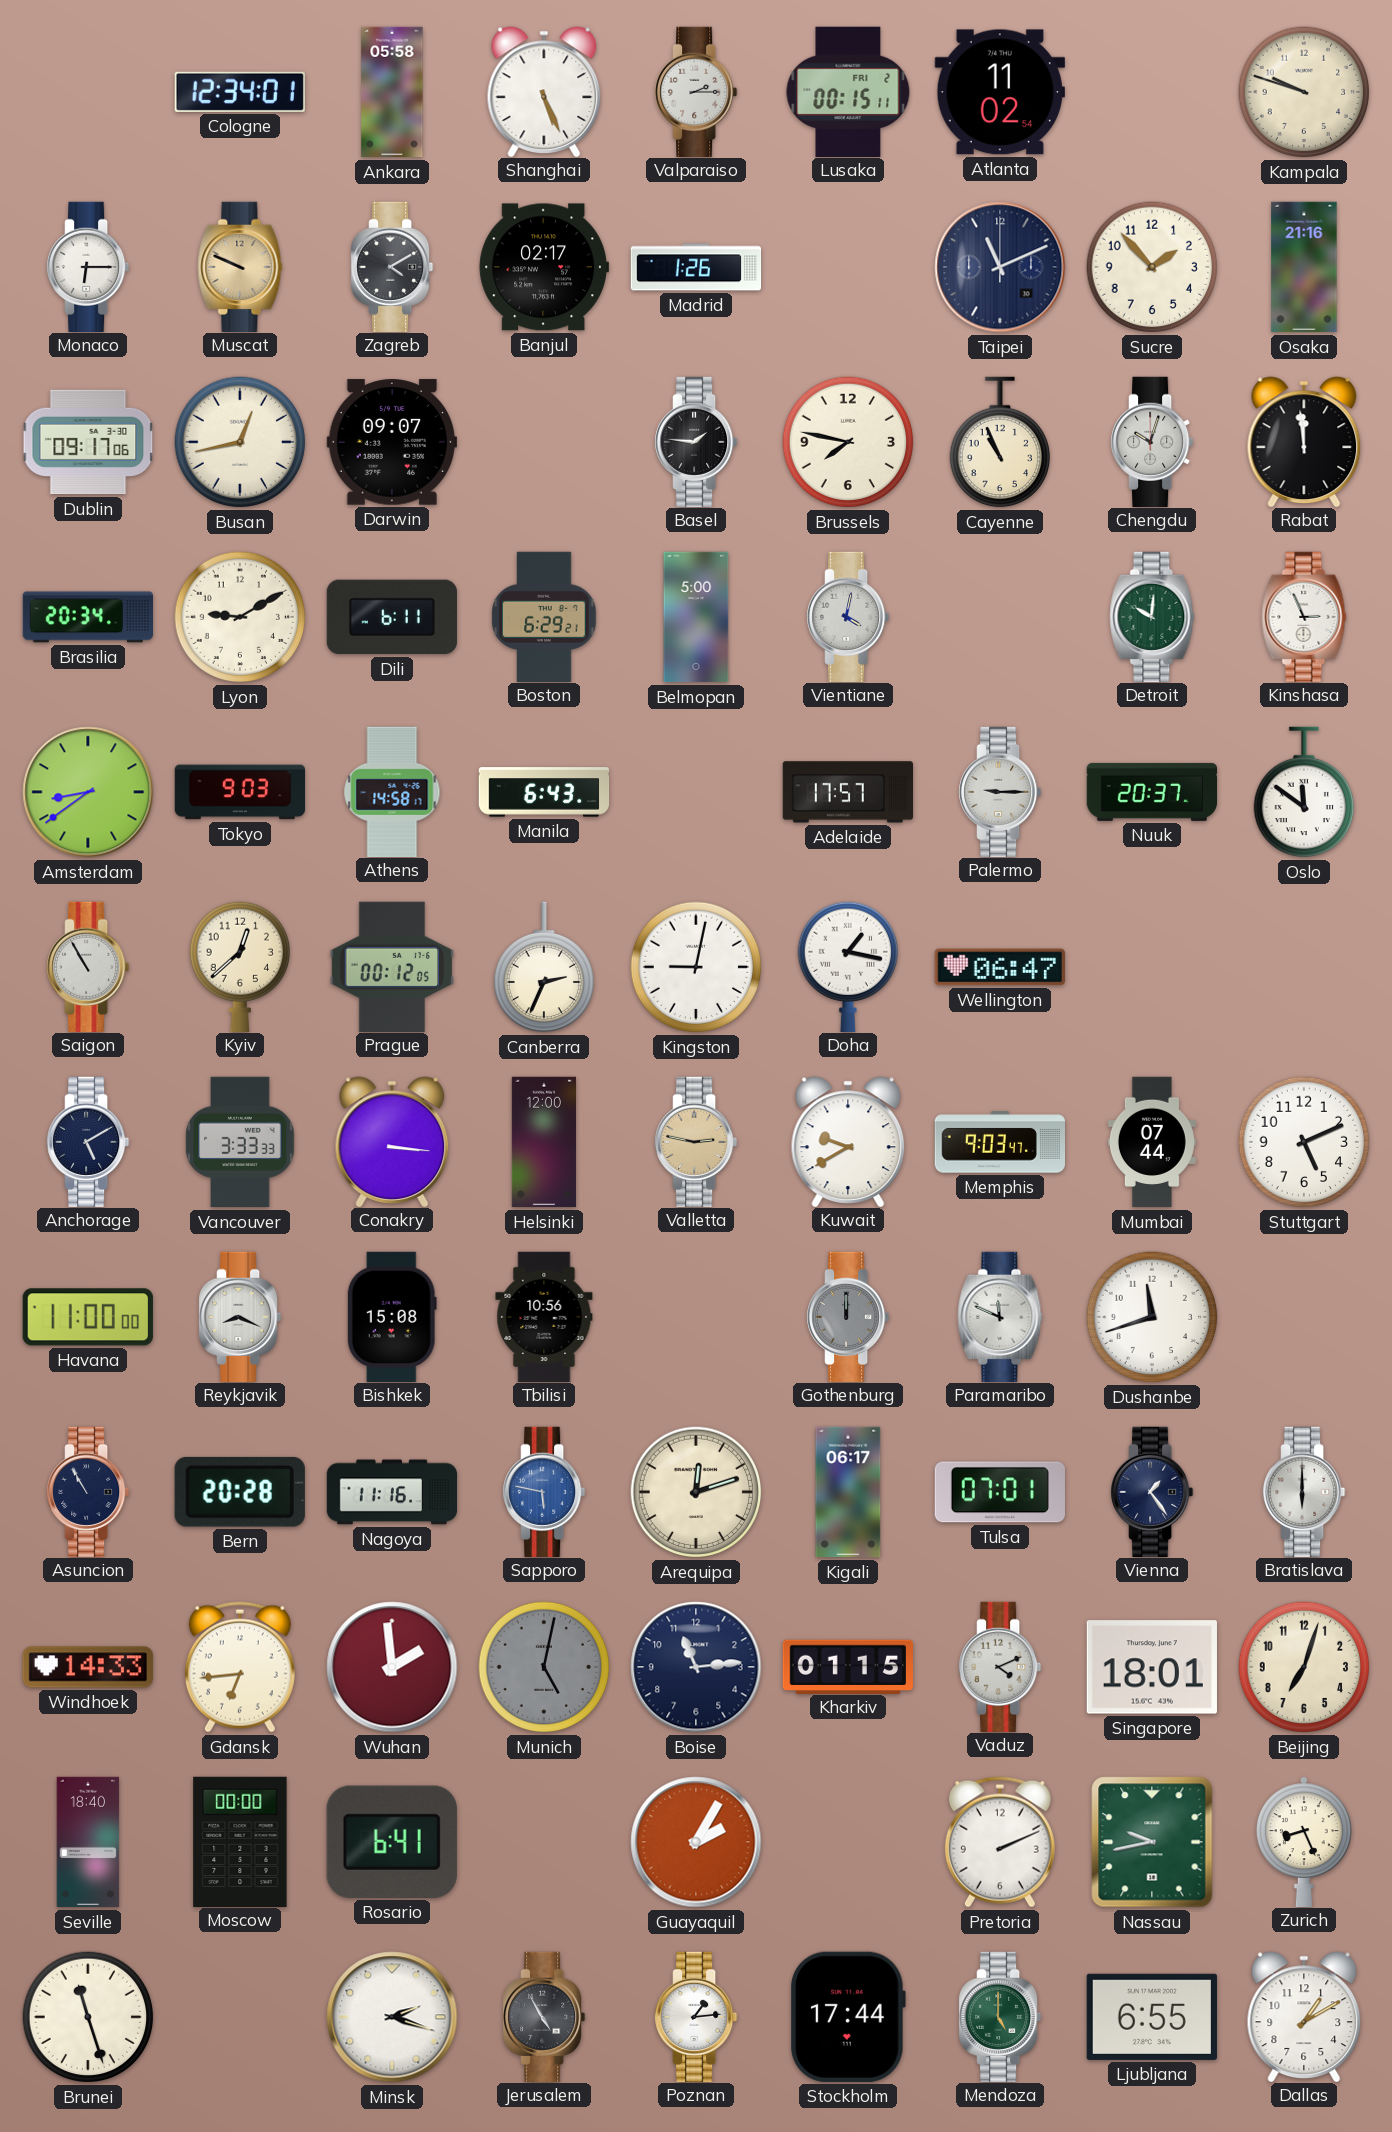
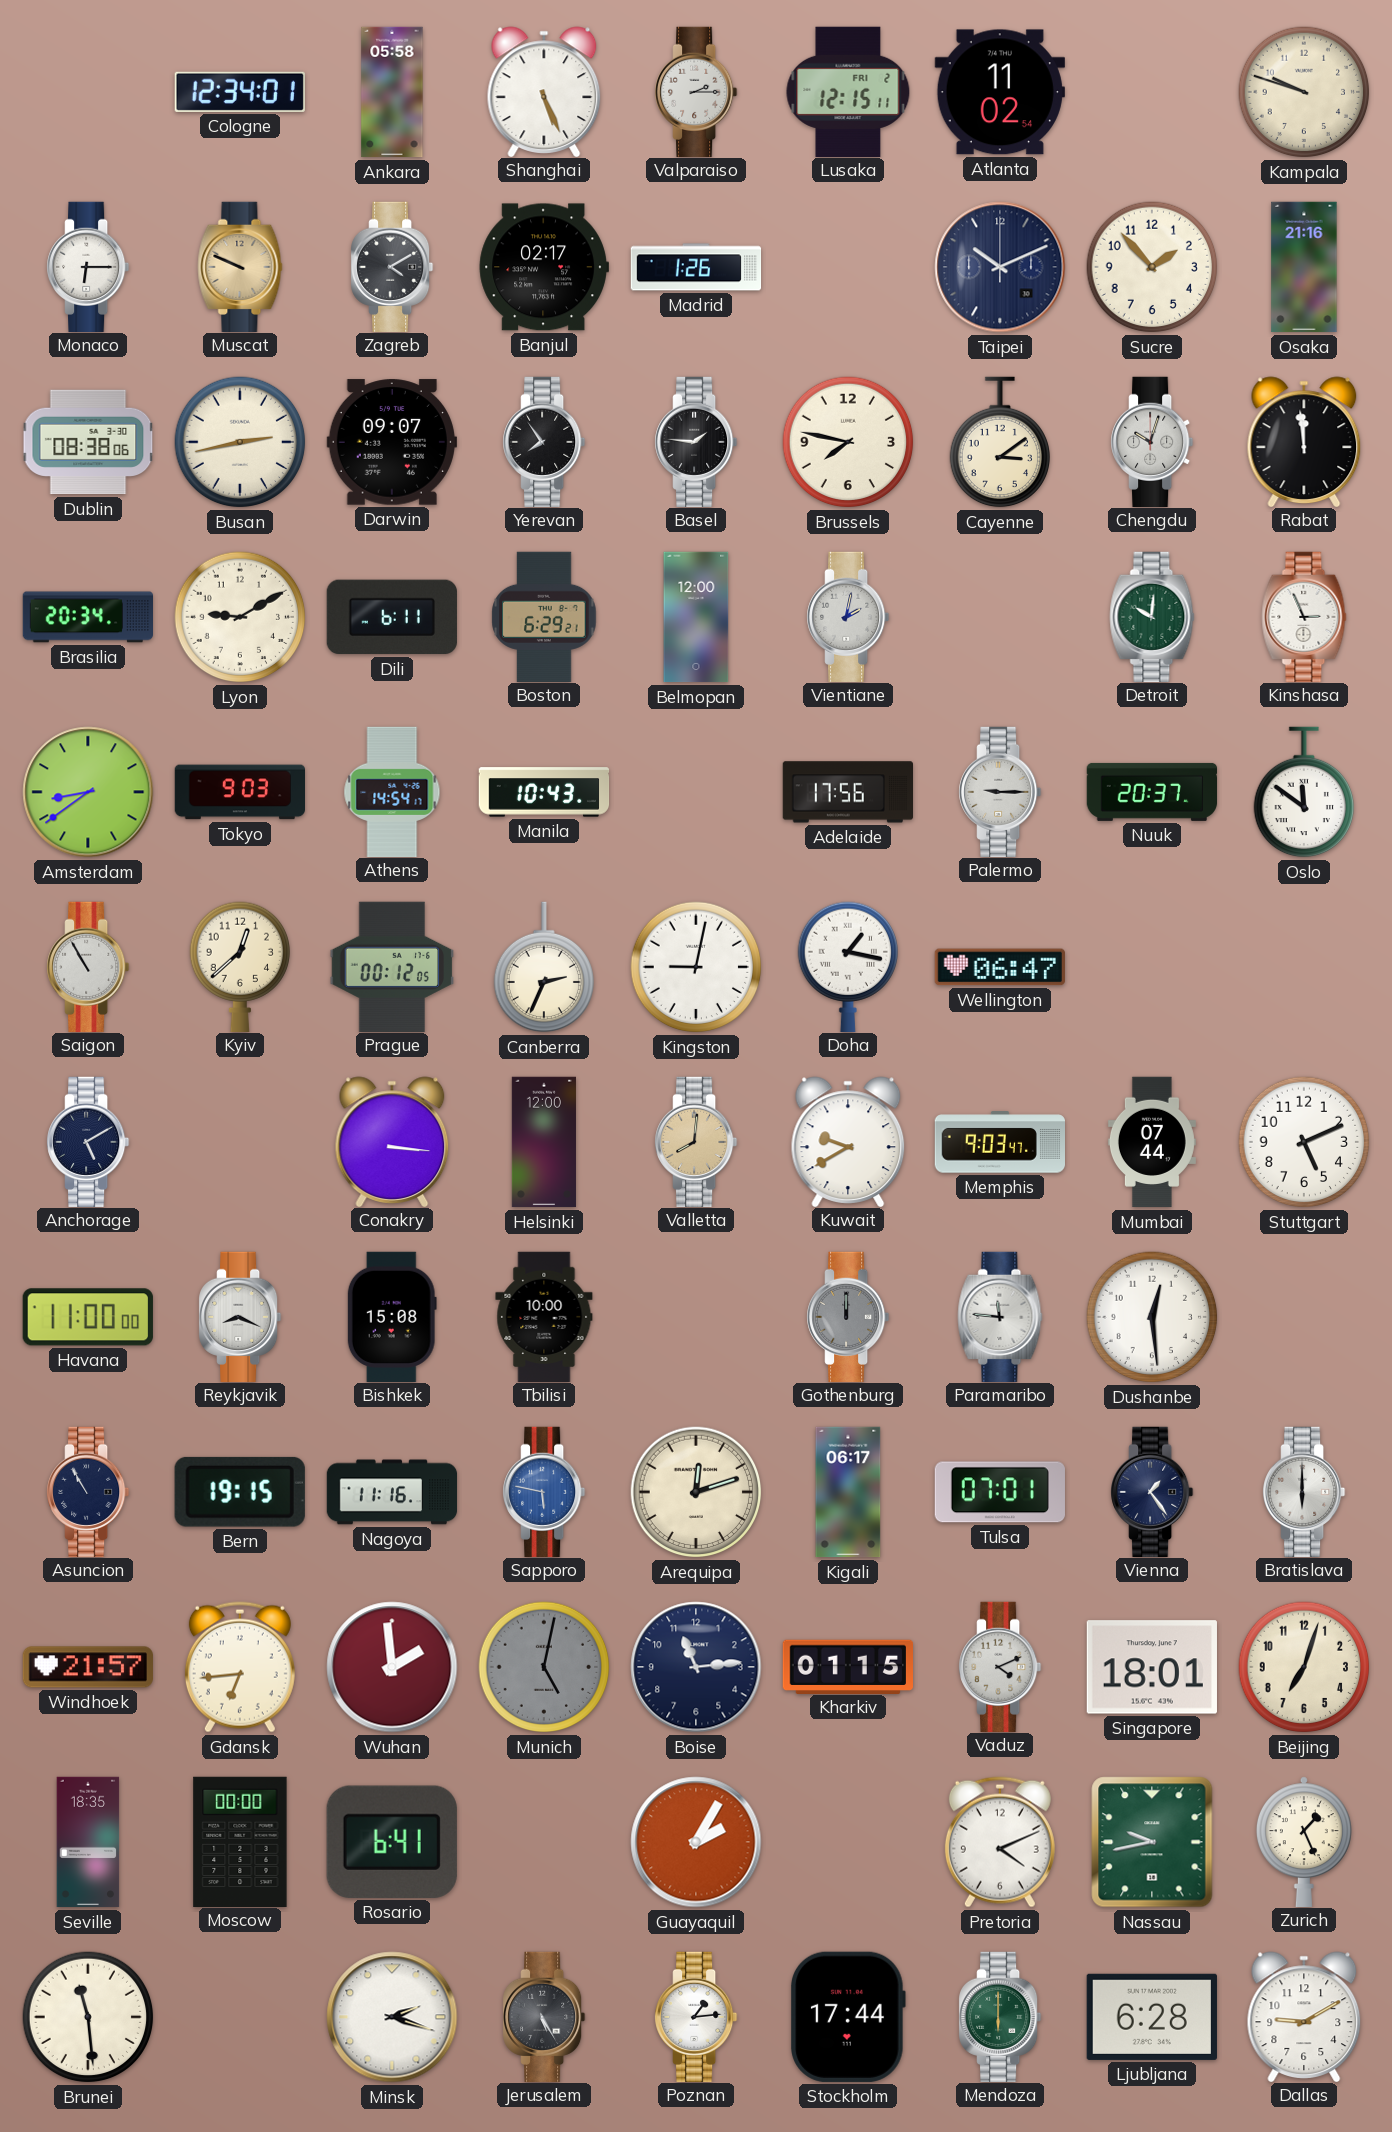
Lusaka: 00:15 -> 12:15
Taipei: 11:11 -> 10:11
Dublin: 09:17 -> 08:38
Busan: 12:43 -> 2:43
Yerevan: none -> 7:54
Cayenne: 10:56 -> 3:09
Belmopan: 5:00 -> 12:00
Vientiane: 4:02 -> 2:02
Athens: 14:58 -> 14:54
Manila: 6:43 -> 10:43
Adelaide: 17:57 -> 17:56
Vancouver: 3:33 -> none
Valletta: 2:47 -> 8:01
Tbilisi: 10:56 -> 10:00
Paramaribo: 11:49 -> 11:46
Dushanbe: 11:42 -> 12:29
Bern: 20:28 -> 19:15
Windhoek: 14:33 -> 21:57
Seville: 18:40 -> 18:35
Pretoria: 2:11 -> 4:11
Zurich: 8:26 -> 1:26
Brunei: 11:27 -> 11:29
Jerusalem: 4:55 -> 5:25
Mendoza: 5:00 -> 6:00
Ljubljana: 6:55 -> 6:28
Dallas: 1:10 -> 9:10
